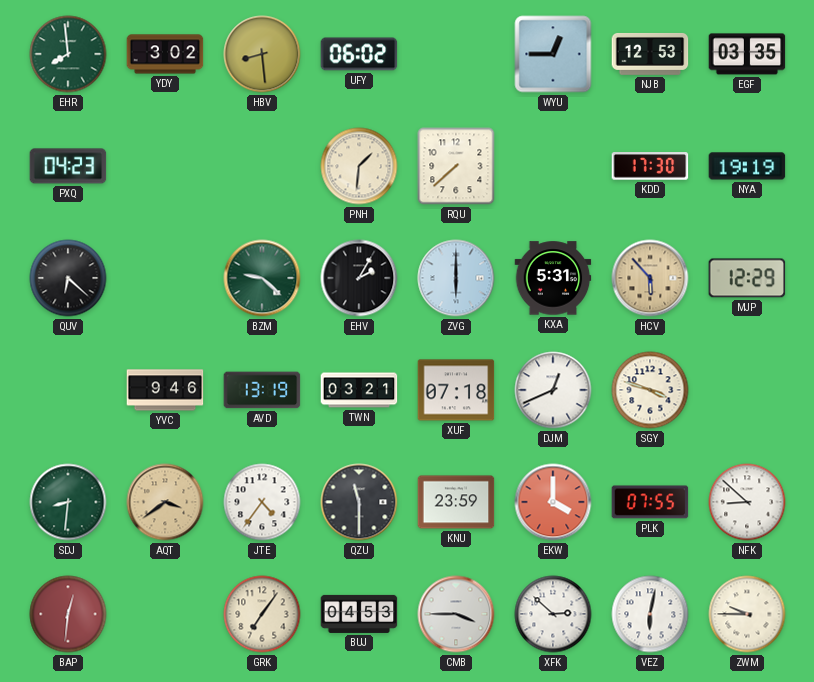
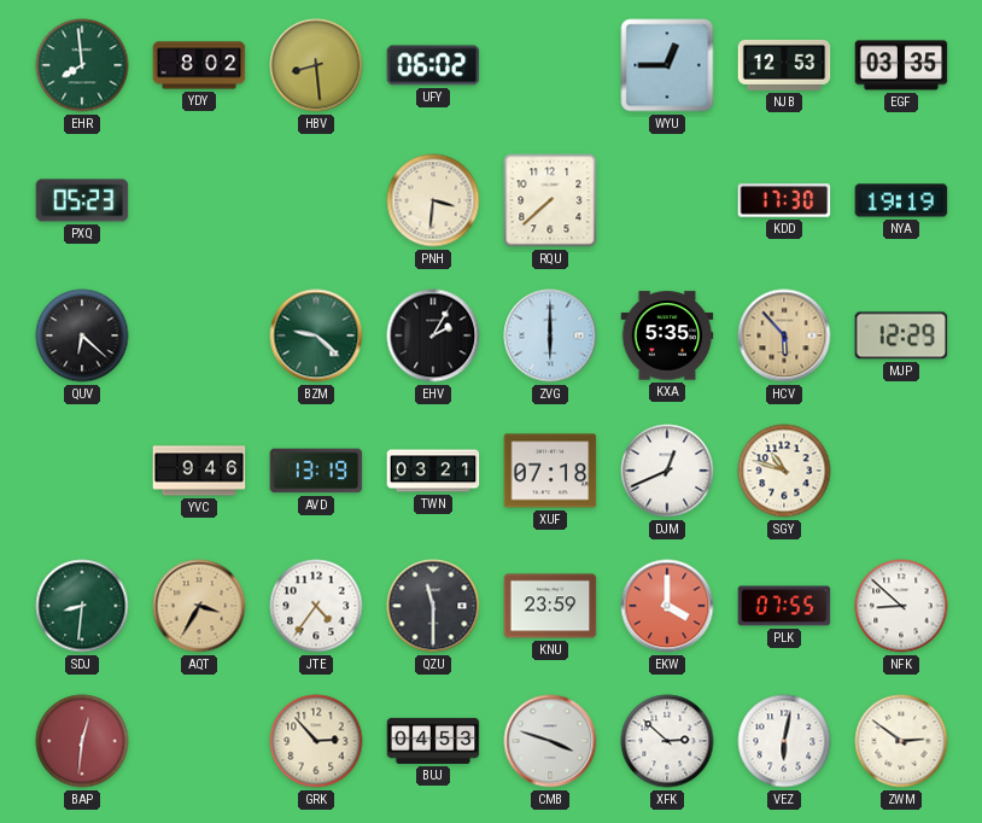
YDY: 3:02 -> 8:02
PXQ: 04:23 -> 05:23
PNH: 1:31 -> 3:31
KXA: 5:31 -> 5:35
SGY: 3:48 -> 10:48
AQT: 3:39 -> 3:35
GRK: 7:06 -> 2:53
CMB: 3:45 -> 3:48
ZWM: 9:45 -> 2:51
